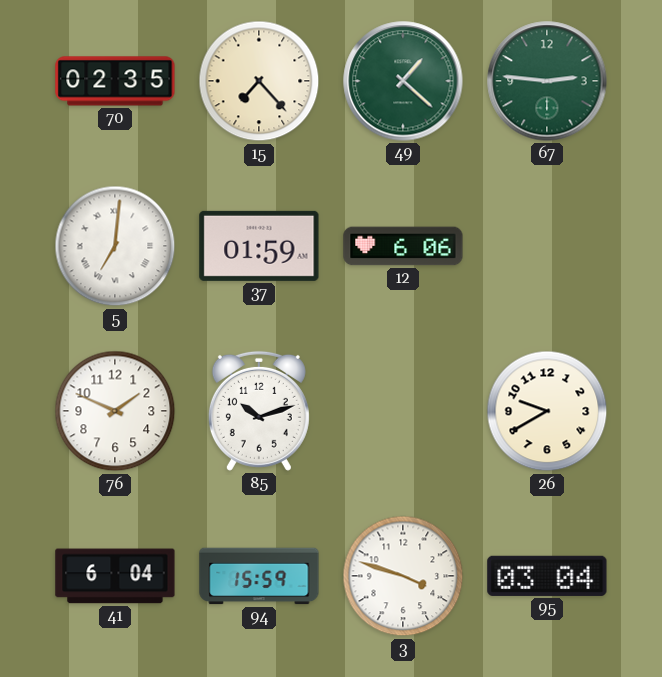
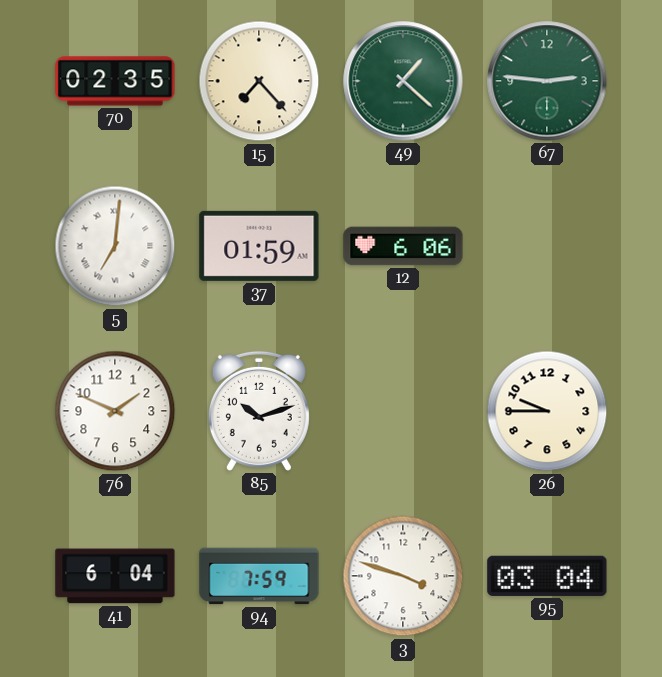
26: 9:40 -> 9:45
94: 15:59 -> 7:59
